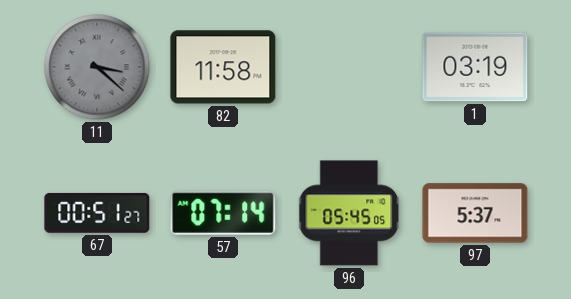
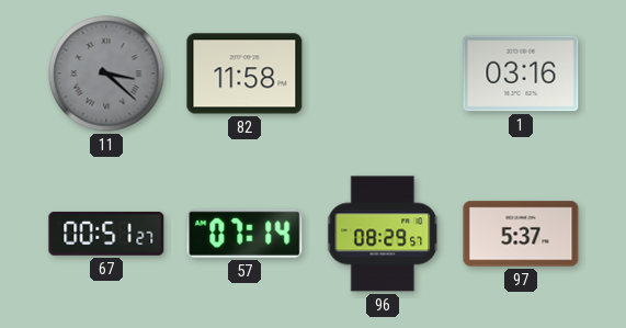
1: 03:19 -> 03:16
96: 05:45 -> 08:29
